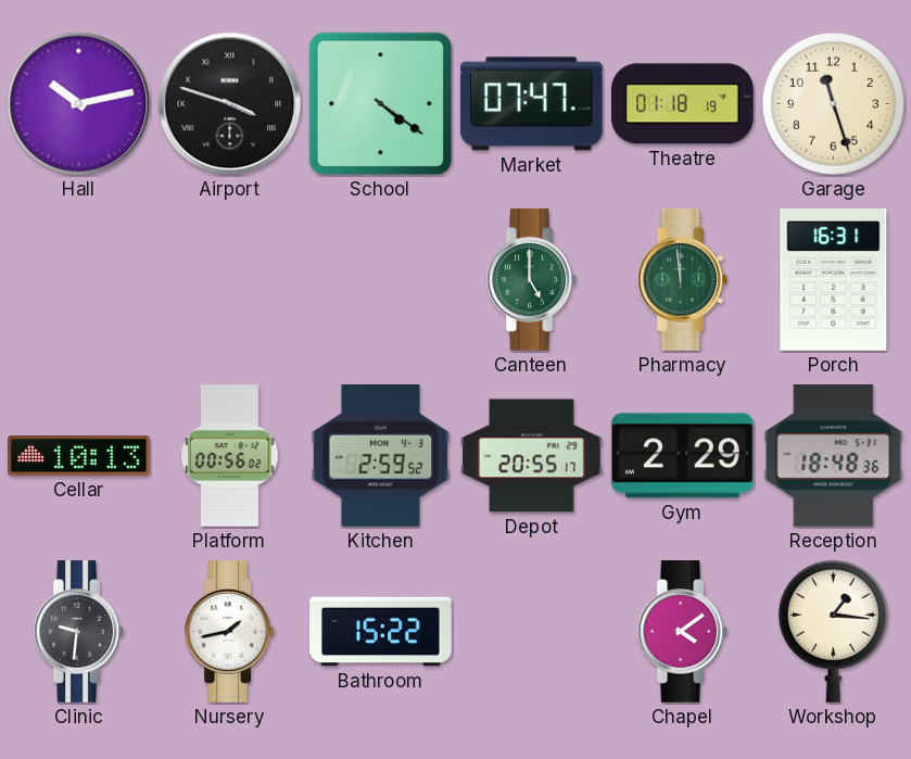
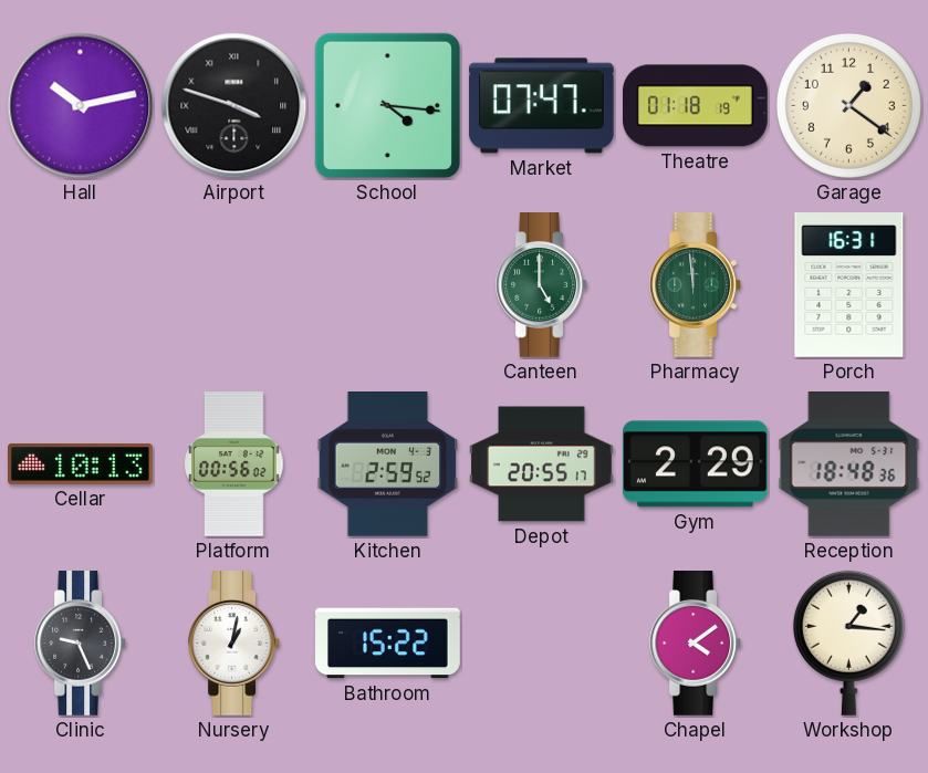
School: 4:21 -> 4:16
Garage: 11:27 -> 1:21
Clinic: 9:31 -> 9:26
Nursery: 1:43 -> 1:02
